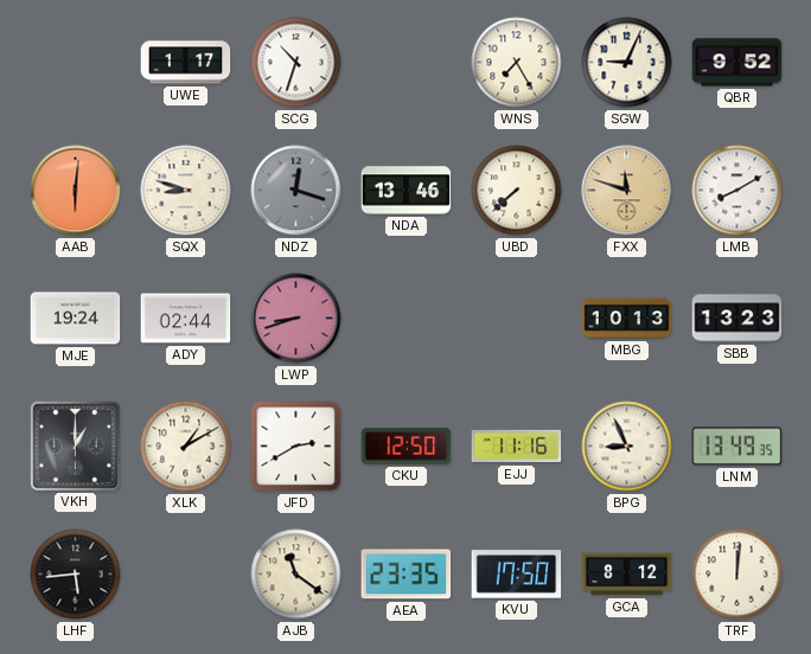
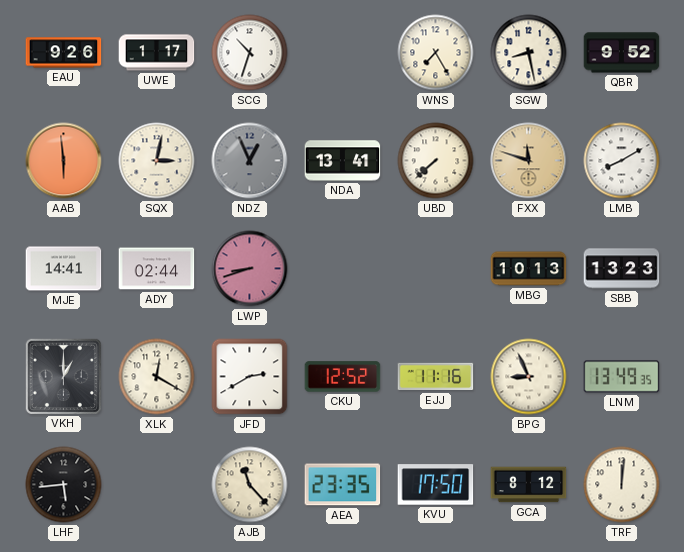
EAU: none -> 9:26
SGW: 9:04 -> 8:28
AAB: 6:01 -> 5:59
SQX: 8:48 -> 3:02
NDZ: 12:18 -> 12:56
NDA: 13:46 -> 13:41
MJE: 19:24 -> 14:41
XLK: 1:10 -> 12:20
CKU: 12:50 -> 12:52
AJB: 11:21 -> 11:23
